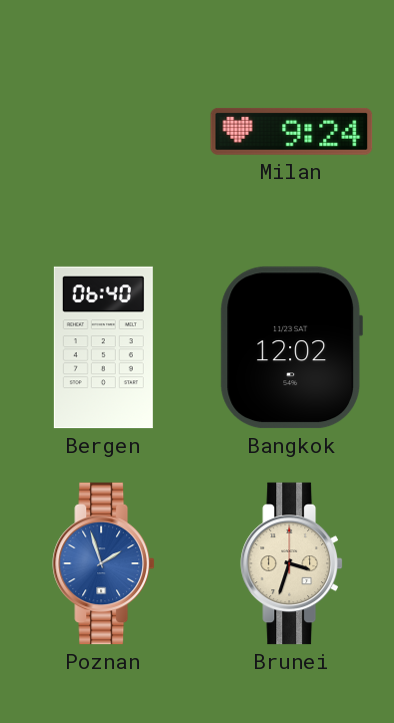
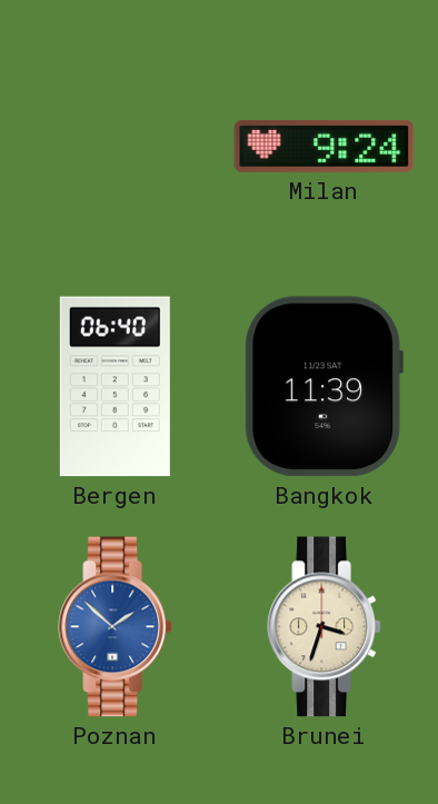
Bangkok: 12:02 -> 11:39
Poznan: 1:57 -> 1:52
